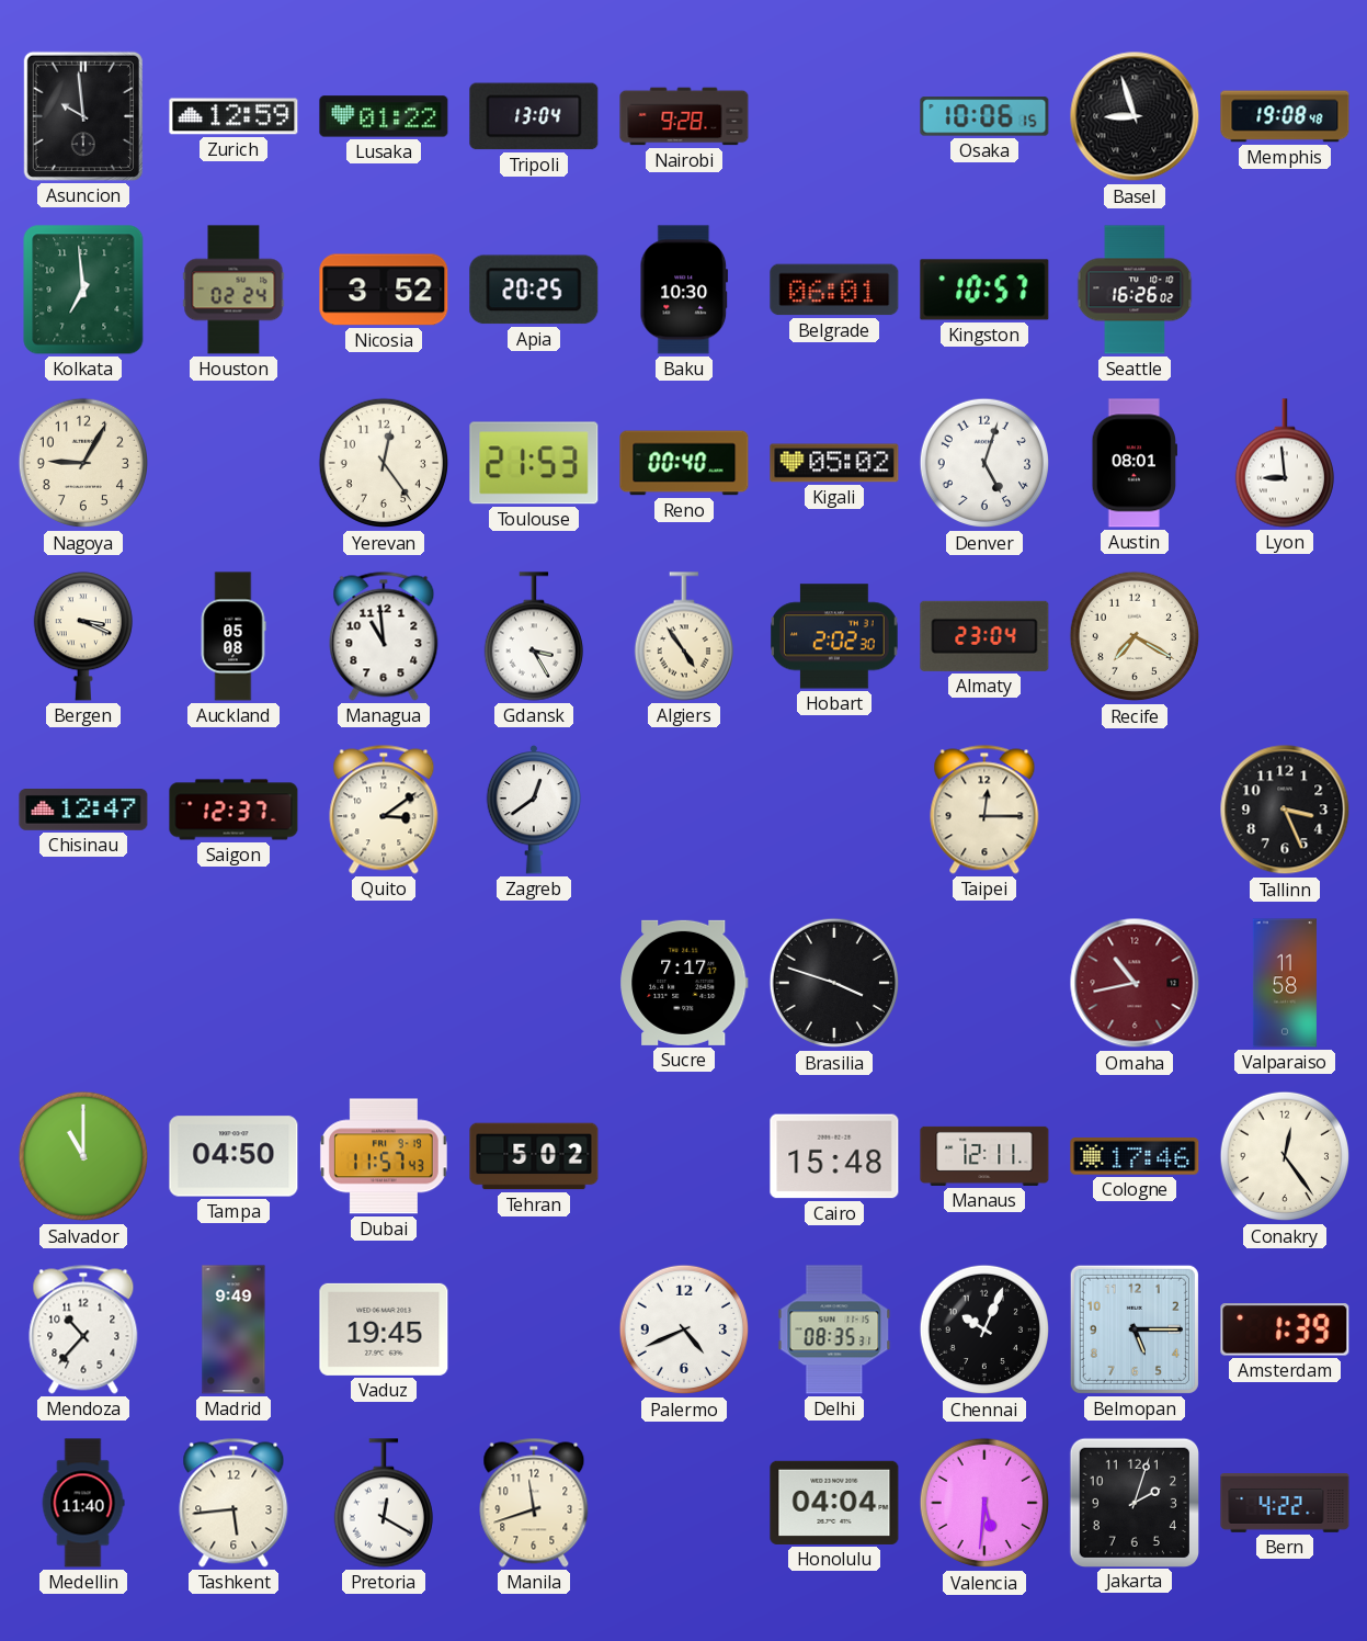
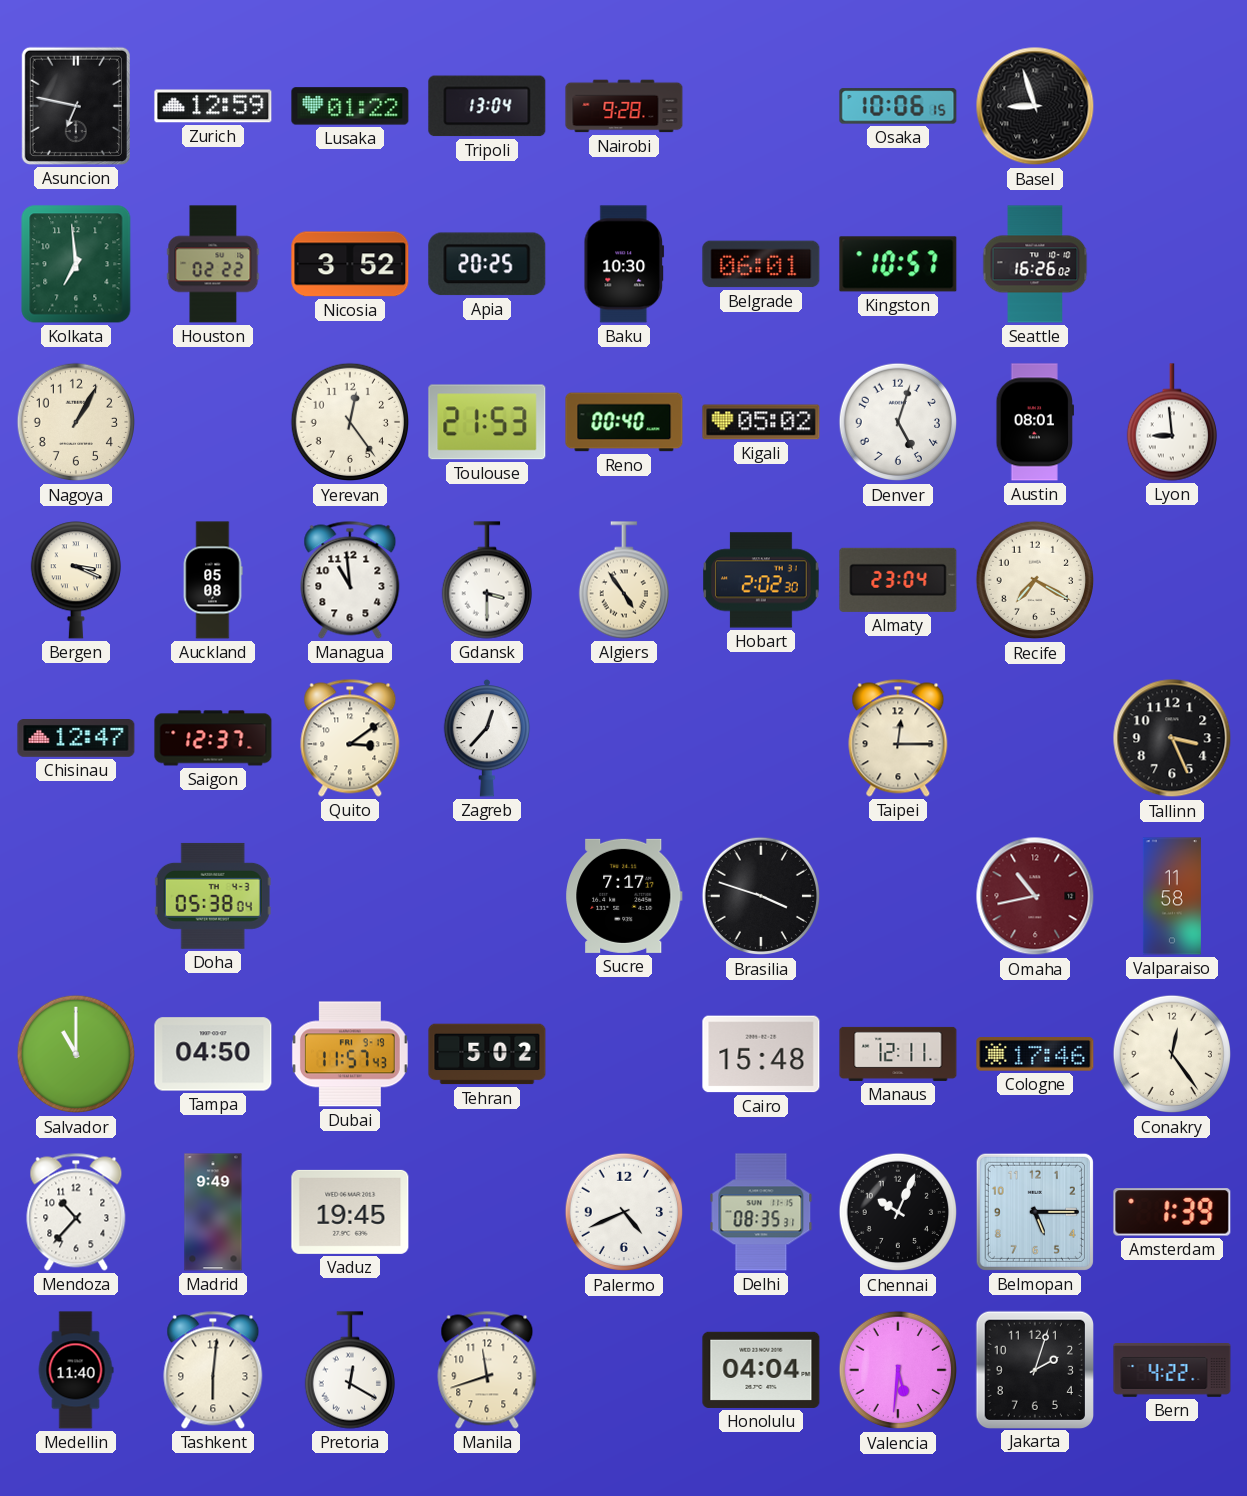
Asuncion: 9:59 -> 6:47
Memphis: 19:08 -> none
Houston: 02:24 -> 02:22
Nagoya: 9:05 -> 1:05
Gdansk: 3:25 -> 3:30
Zagreb: 12:39 -> 12:37
Doha: none -> 05:38
Tashkent: 5:44 -> 6:01
